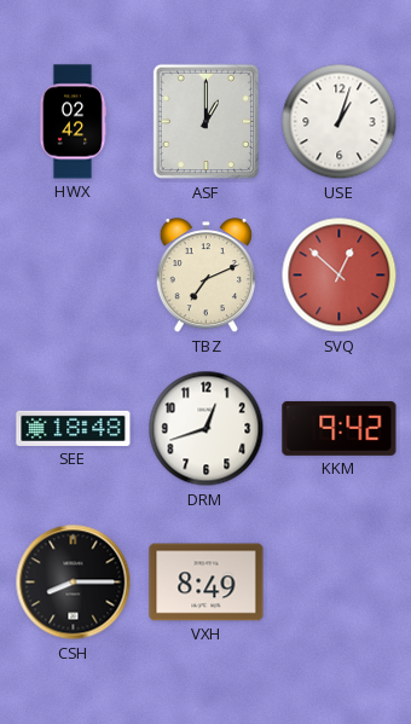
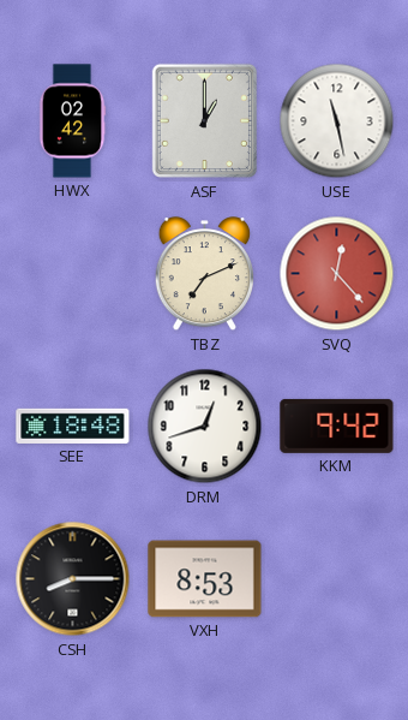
USE: 1:03 -> 11:28
SVQ: 12:52 -> 12:23
VXH: 8:49 -> 8:53
